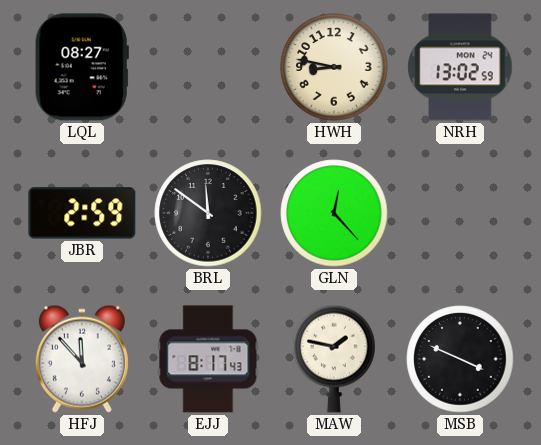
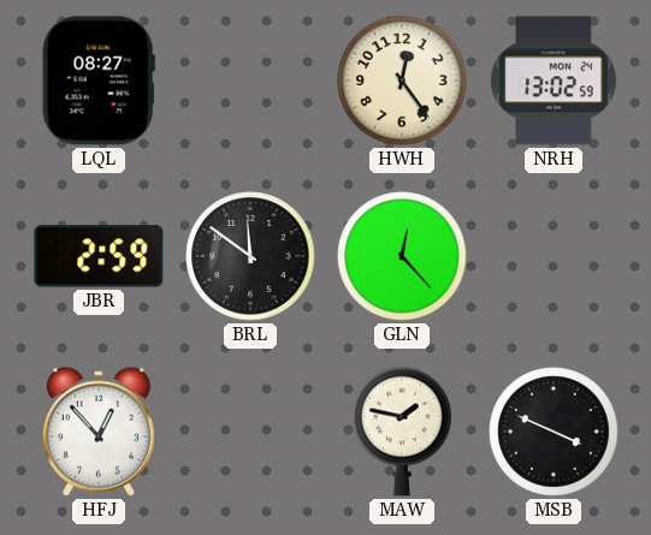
HWH: 8:47 -> 12:24
HFJ: 11:53 -> 12:53
EJJ: 8:17 -> none
